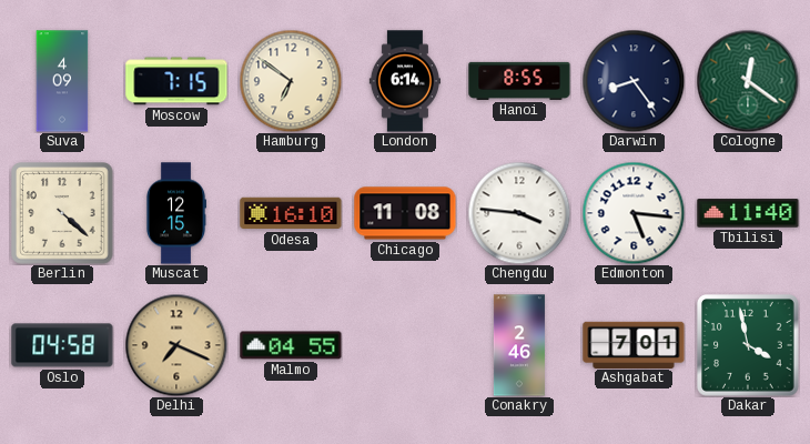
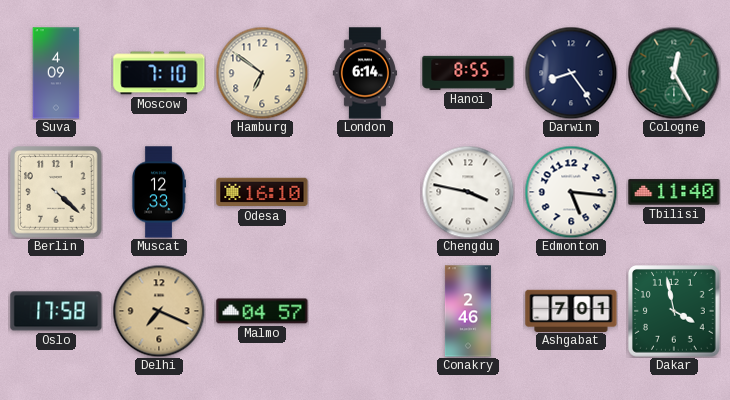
Moscow: 7:15 -> 7:10
Cologne: 12:21 -> 12:25
Muscat: 12:15 -> 12:33
Chicago: 11:08 -> none
Chengdu: 3:46 -> 3:47
Oslo: 04:58 -> 17:58
Malmo: 04:55 -> 04:57
